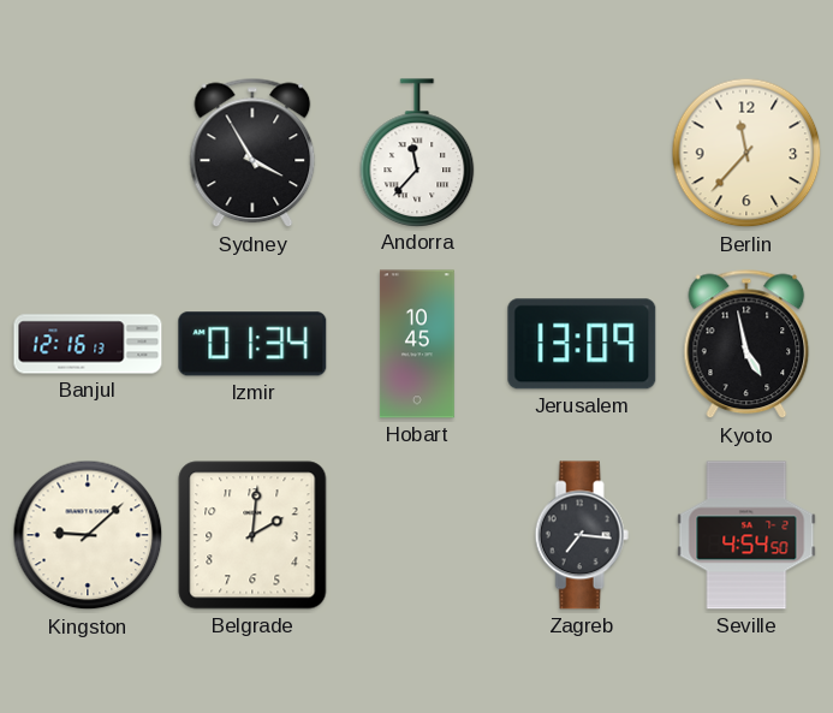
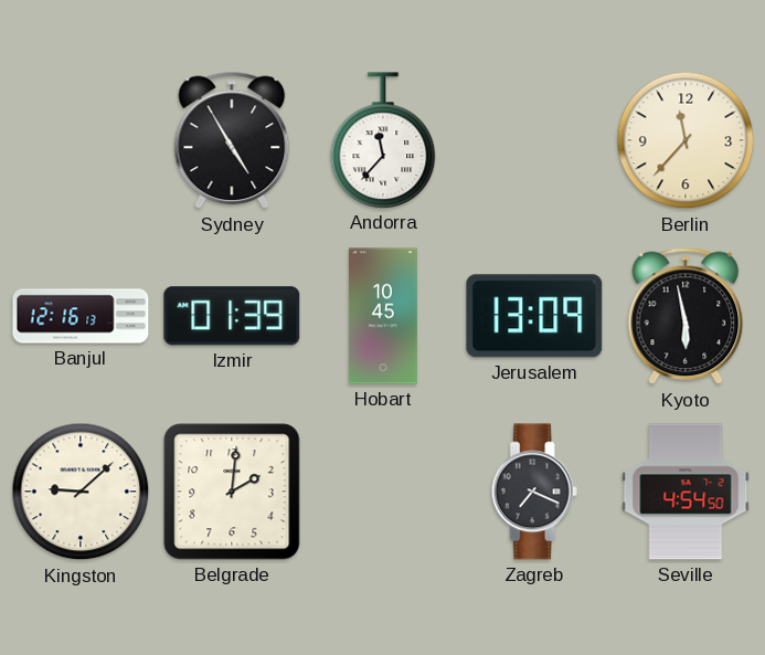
Sydney: 3:55 -> 4:55
Izmir: 01:34 -> 01:39
Kyoto: 4:58 -> 5:58
Zagreb: 7:16 -> 7:19
